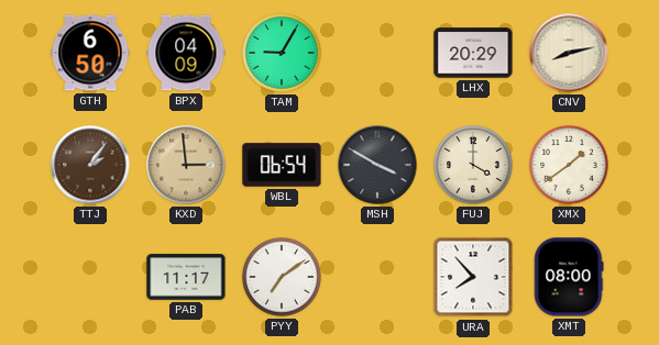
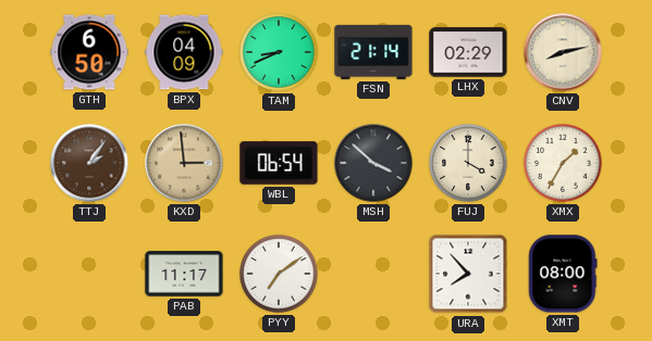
TAM: 9:05 -> 8:41
FSN: none -> 21:14
LHX: 20:29 -> 02:29
MSH: 3:50 -> 3:52
XMX: 1:39 -> 1:35
